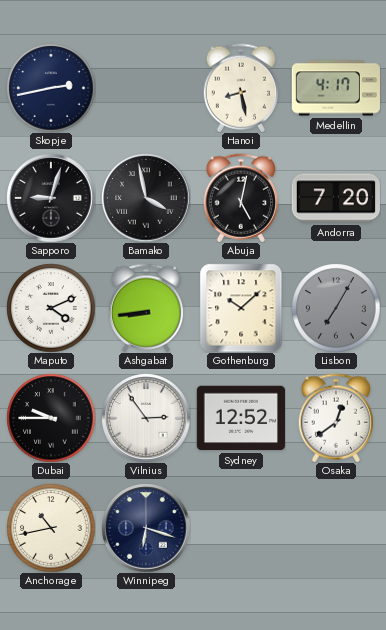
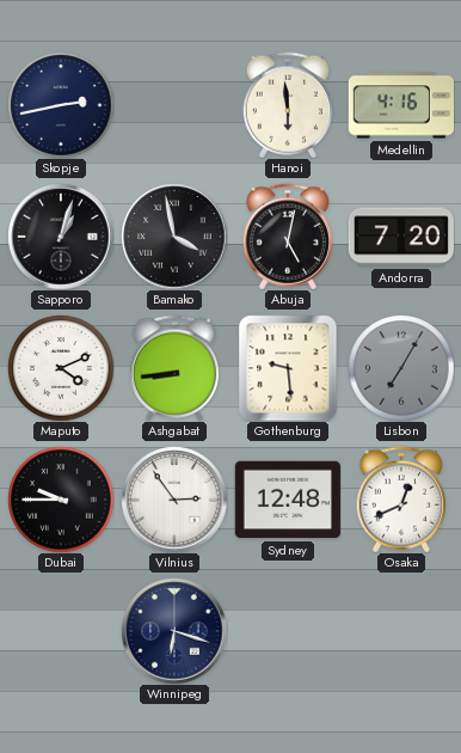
Hanoi: 8:28 -> 5:59
Medellin: 4:17 -> 4:16
Sapporo: 9:03 -> 1:03
Gothenburg: 10:08 -> 9:29
Sydney: 12:52 -> 12:48
Osaka: 12:39 -> 12:41
Anchorage: 10:43 -> none
